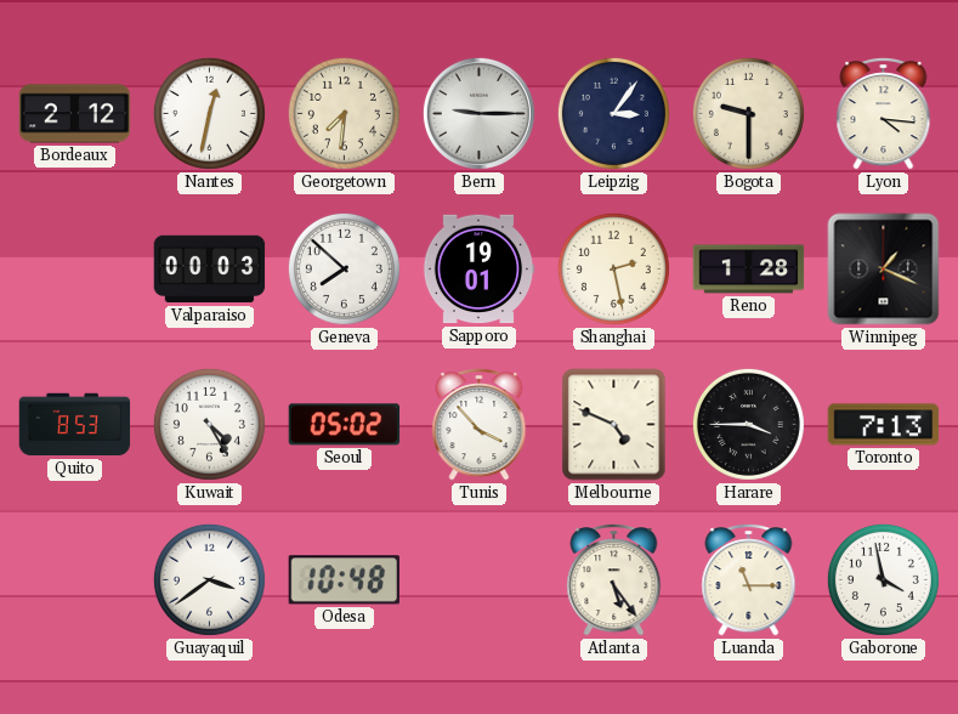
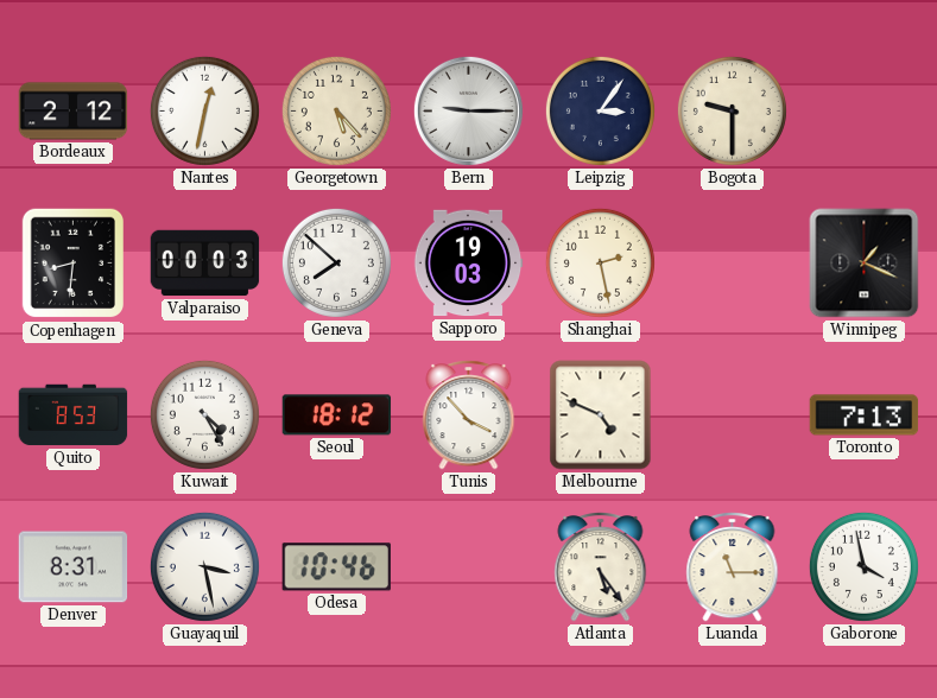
Georgetown: 7:31 -> 5:23
Lyon: 4:16 -> none
Copenhagen: none -> 8:31
Sapporo: 19:01 -> 19:03
Reno: 1:28 -> none
Seoul: 05:02 -> 18:12
Harare: 3:45 -> none
Denver: none -> 8:31
Guayaquil: 3:39 -> 3:28
Odesa: 10:48 -> 10:46
